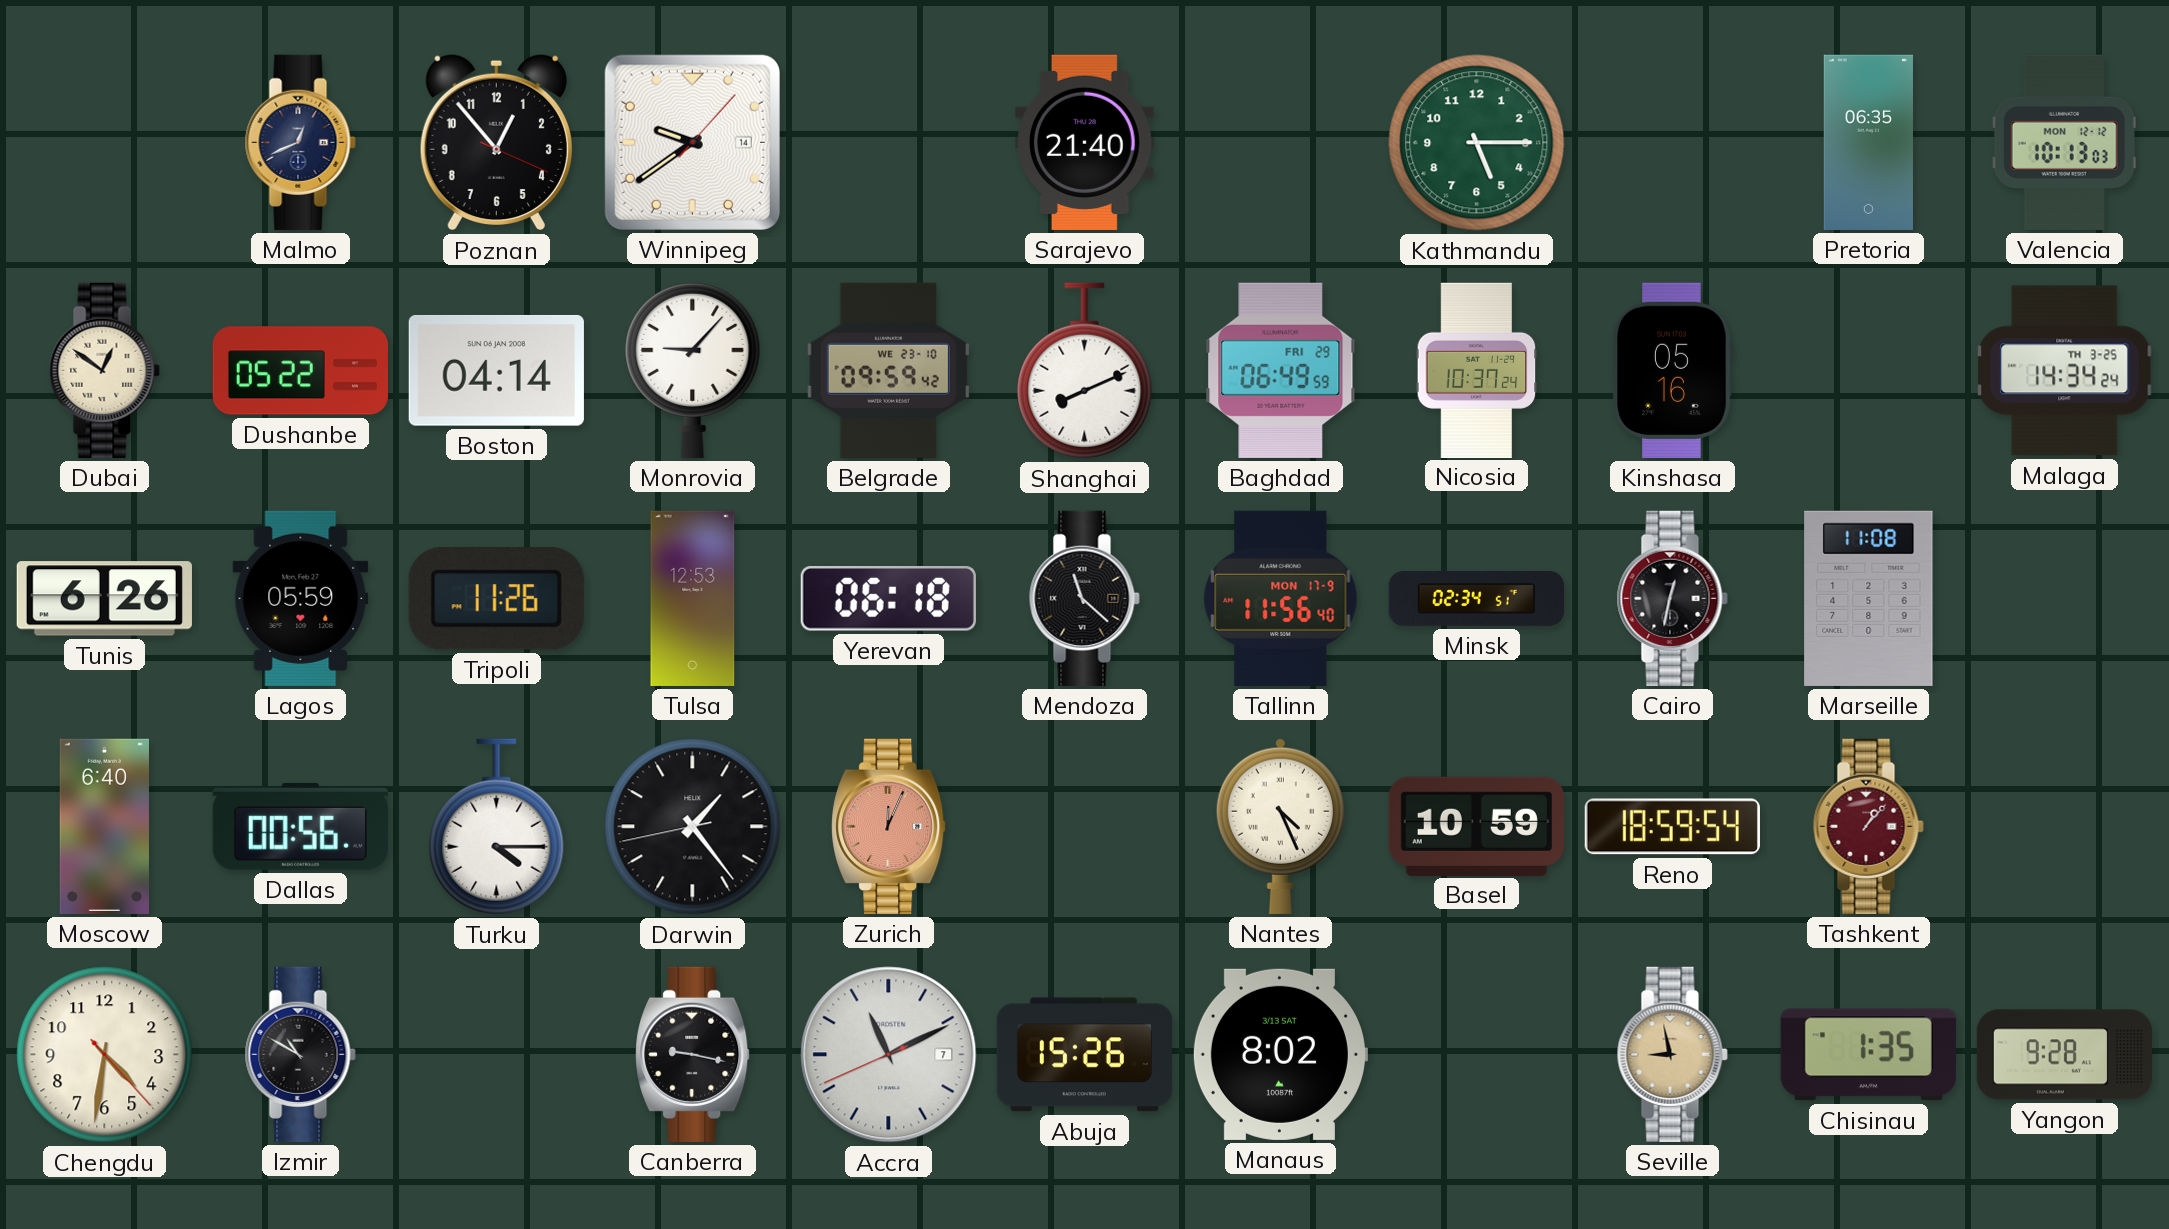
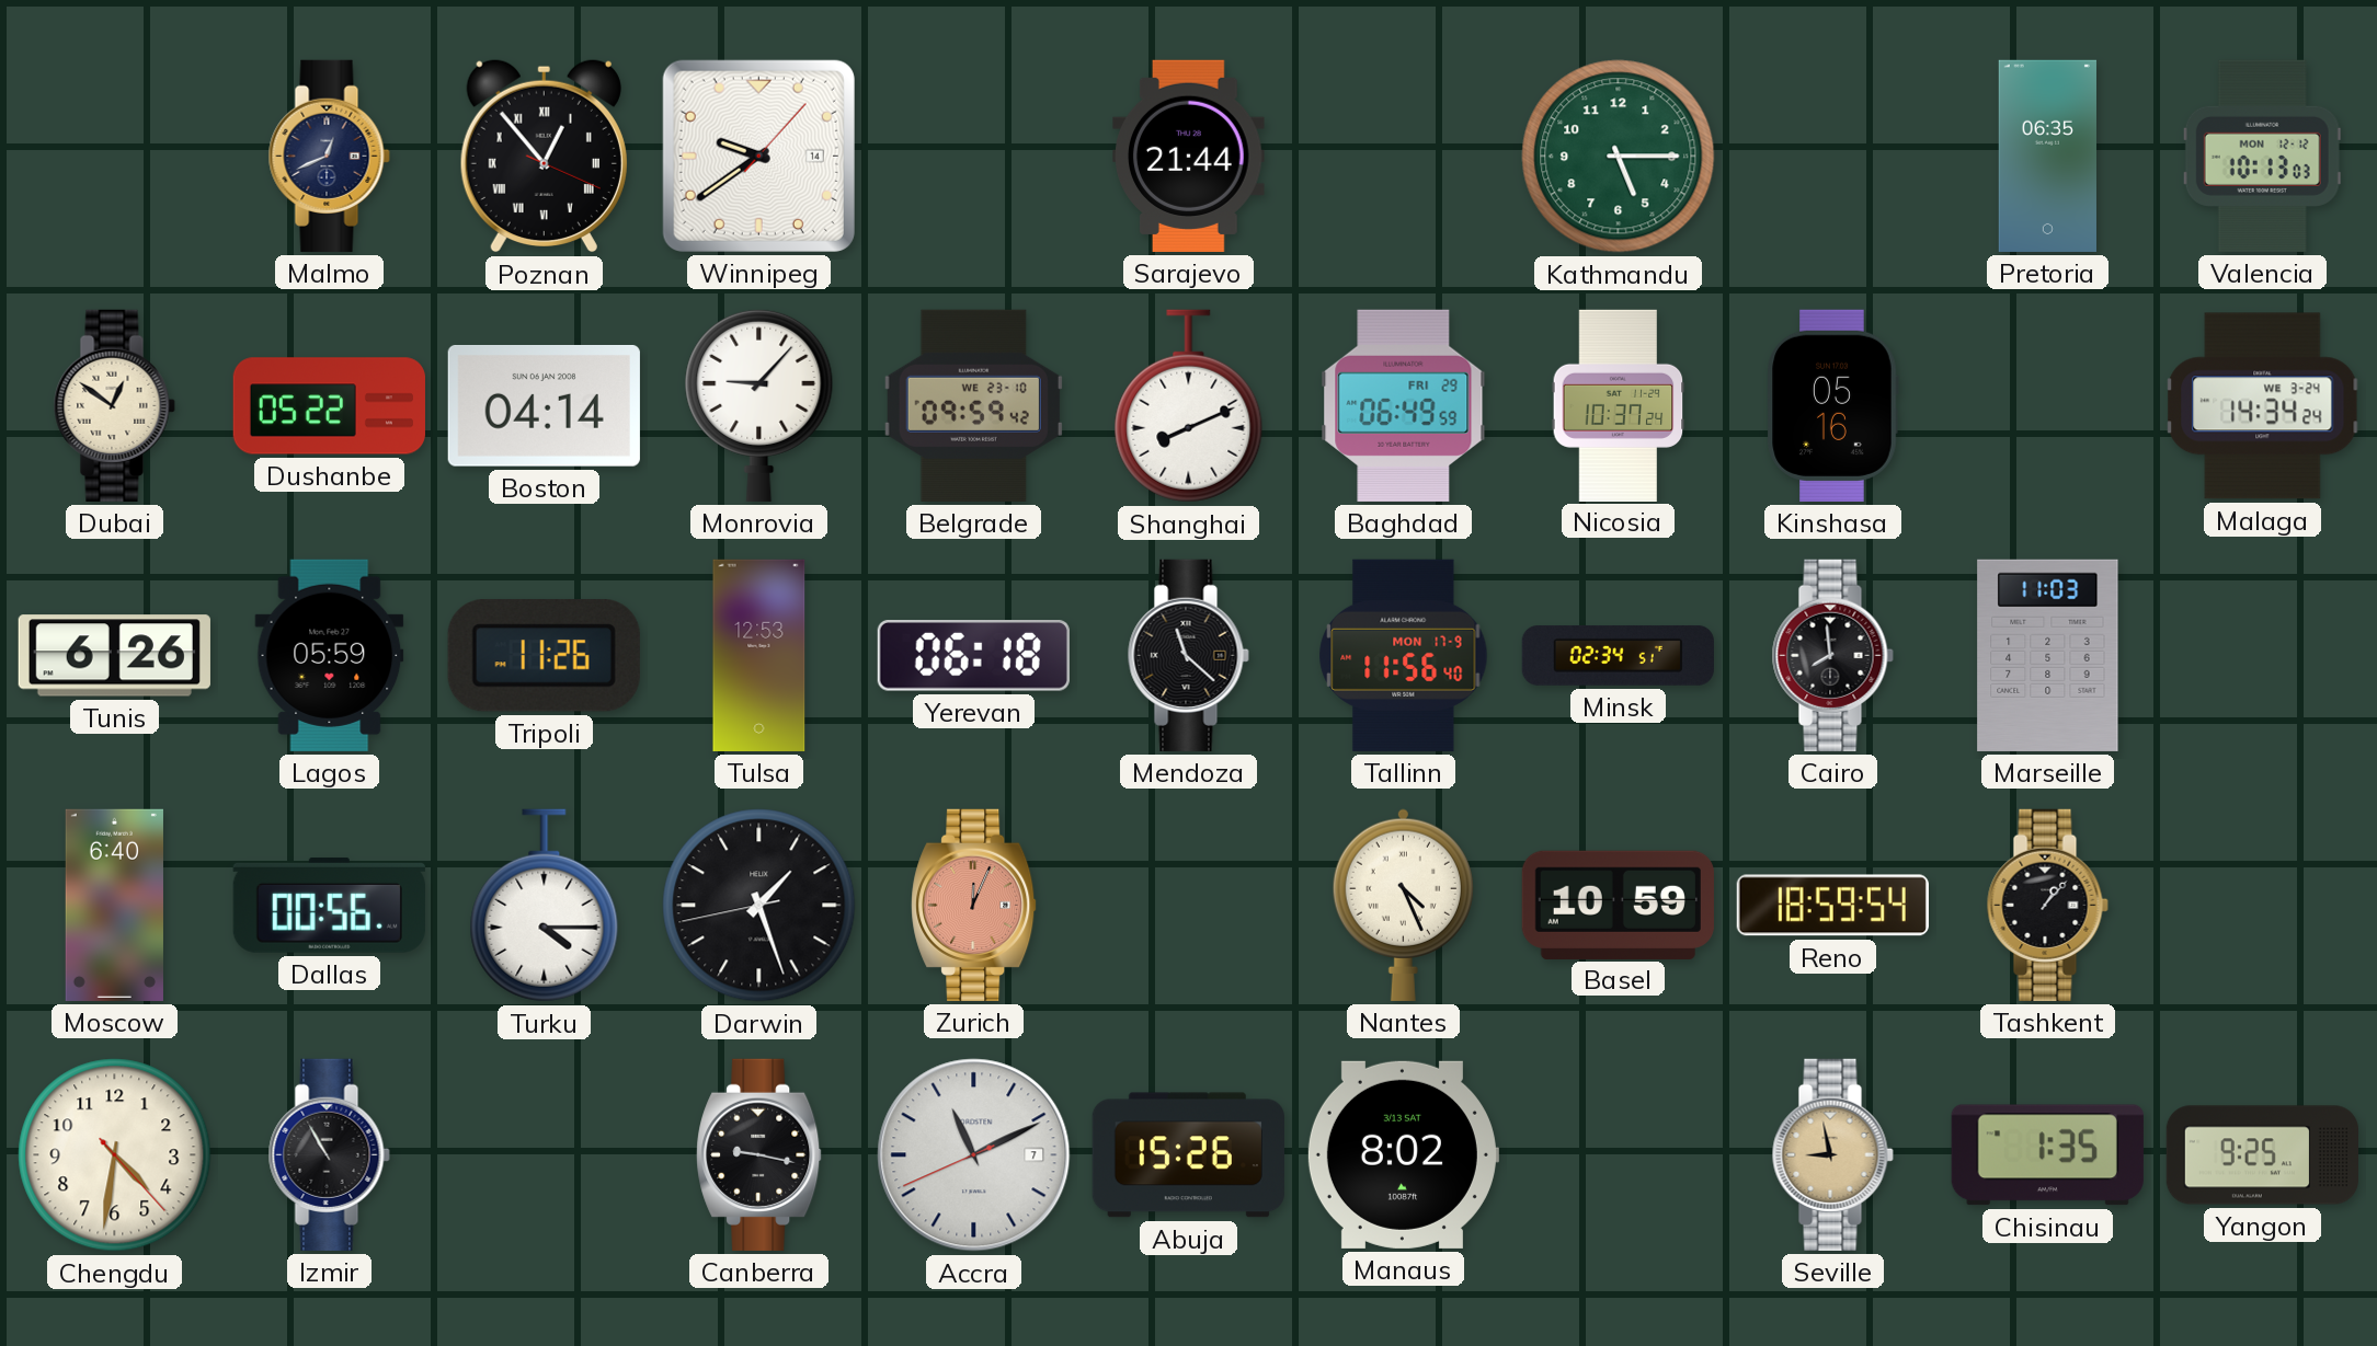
Poznan numerals: Arabic -> Roman
Sarajevo: 21:40 -> 21:44
Malaga date: TH 3-25 -> WE 3-24
Cairo: 12:32 -> 7:59
Marseille: 11:08 -> 11:03
Darwin: 1:23 -> 1:26
Tashkent dial: burgundy -> black
Izmir: 10:50 -> 10:55
Yangon: 9:28 -> 9:25
